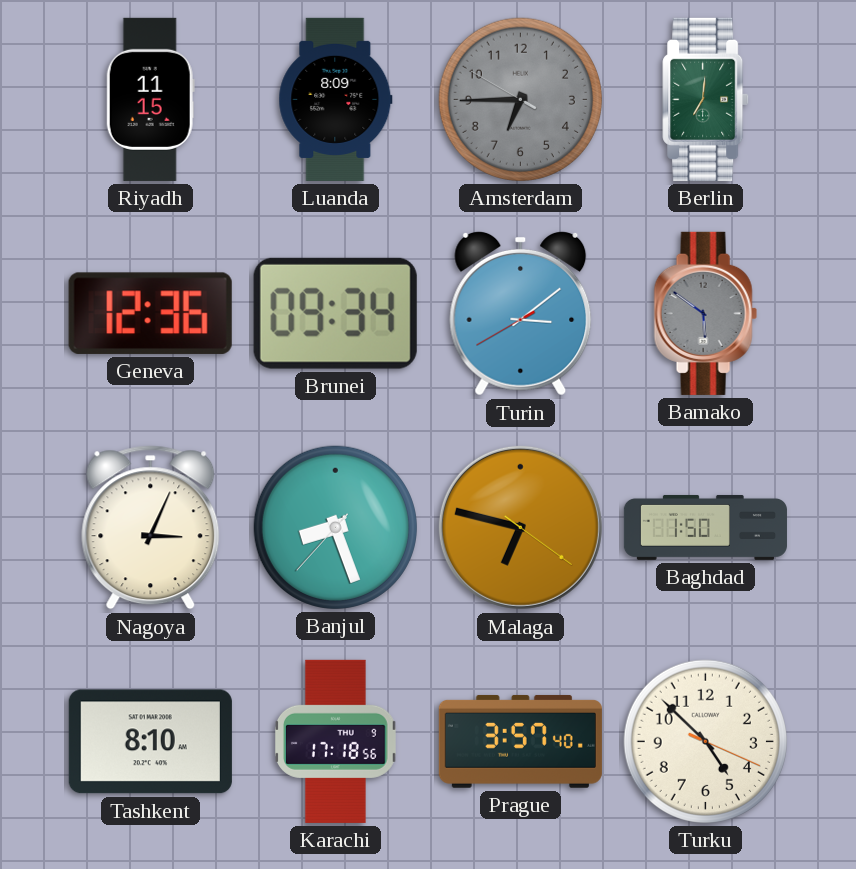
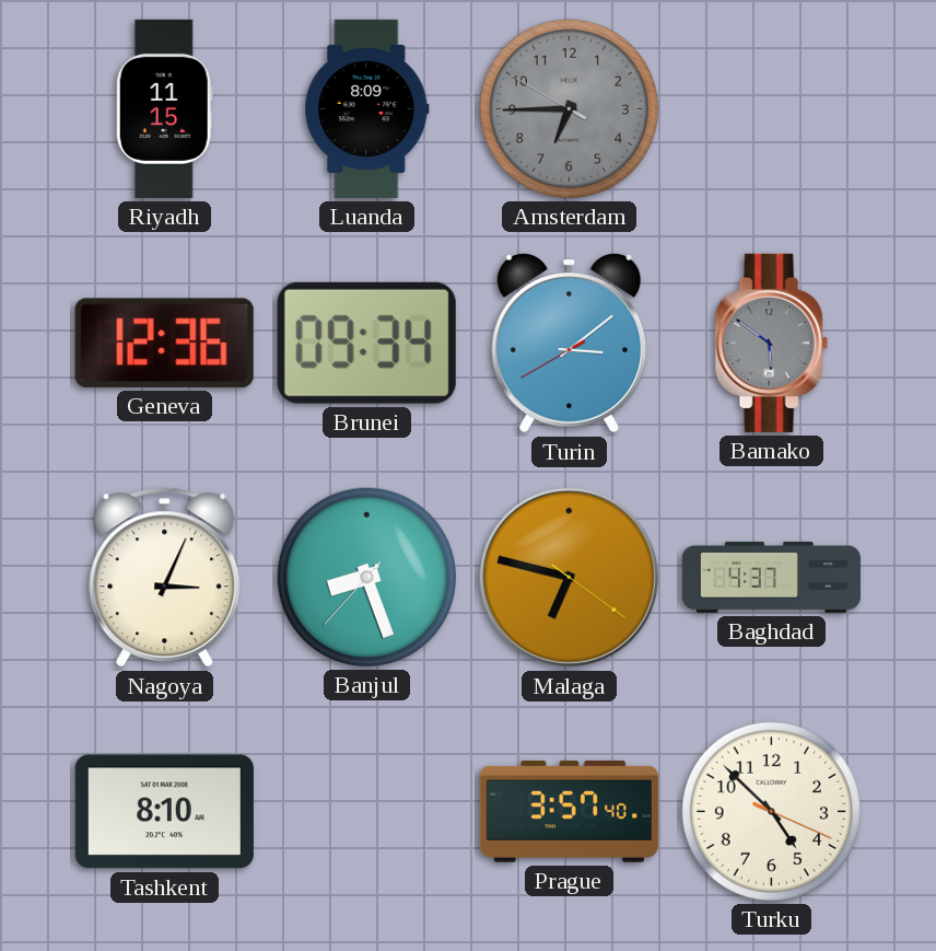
Berlin: 7:01 -> none
Baghdad: 1:50 -> 4:37
Karachi: 17:18 -> none
